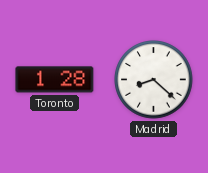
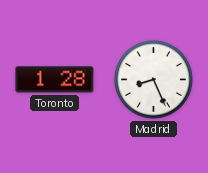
Madrid: 8:22 -> 8:26
